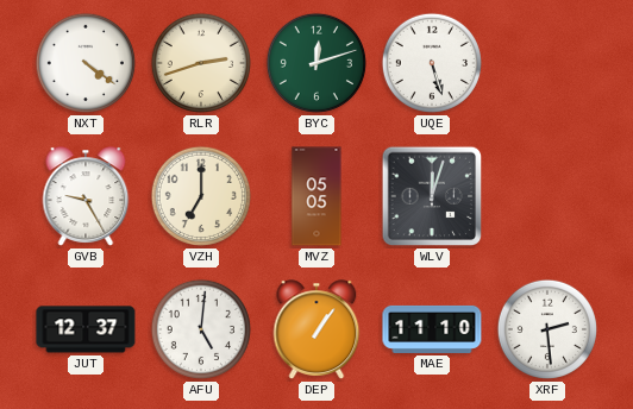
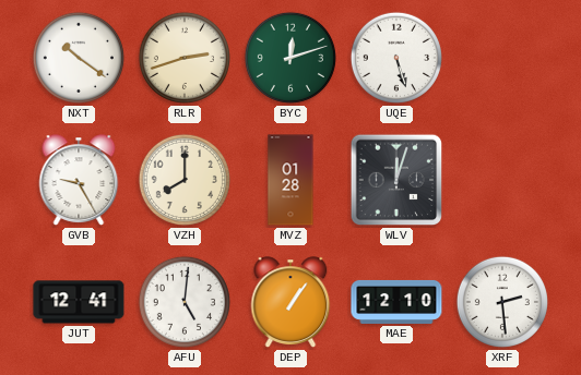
NXT: 4:21 -> 10:21
VZH: 7:00 -> 8:00
MVZ: 05:05 -> 01:28
JUT: 12:37 -> 12:41
MAE: 11:10 -> 12:10
